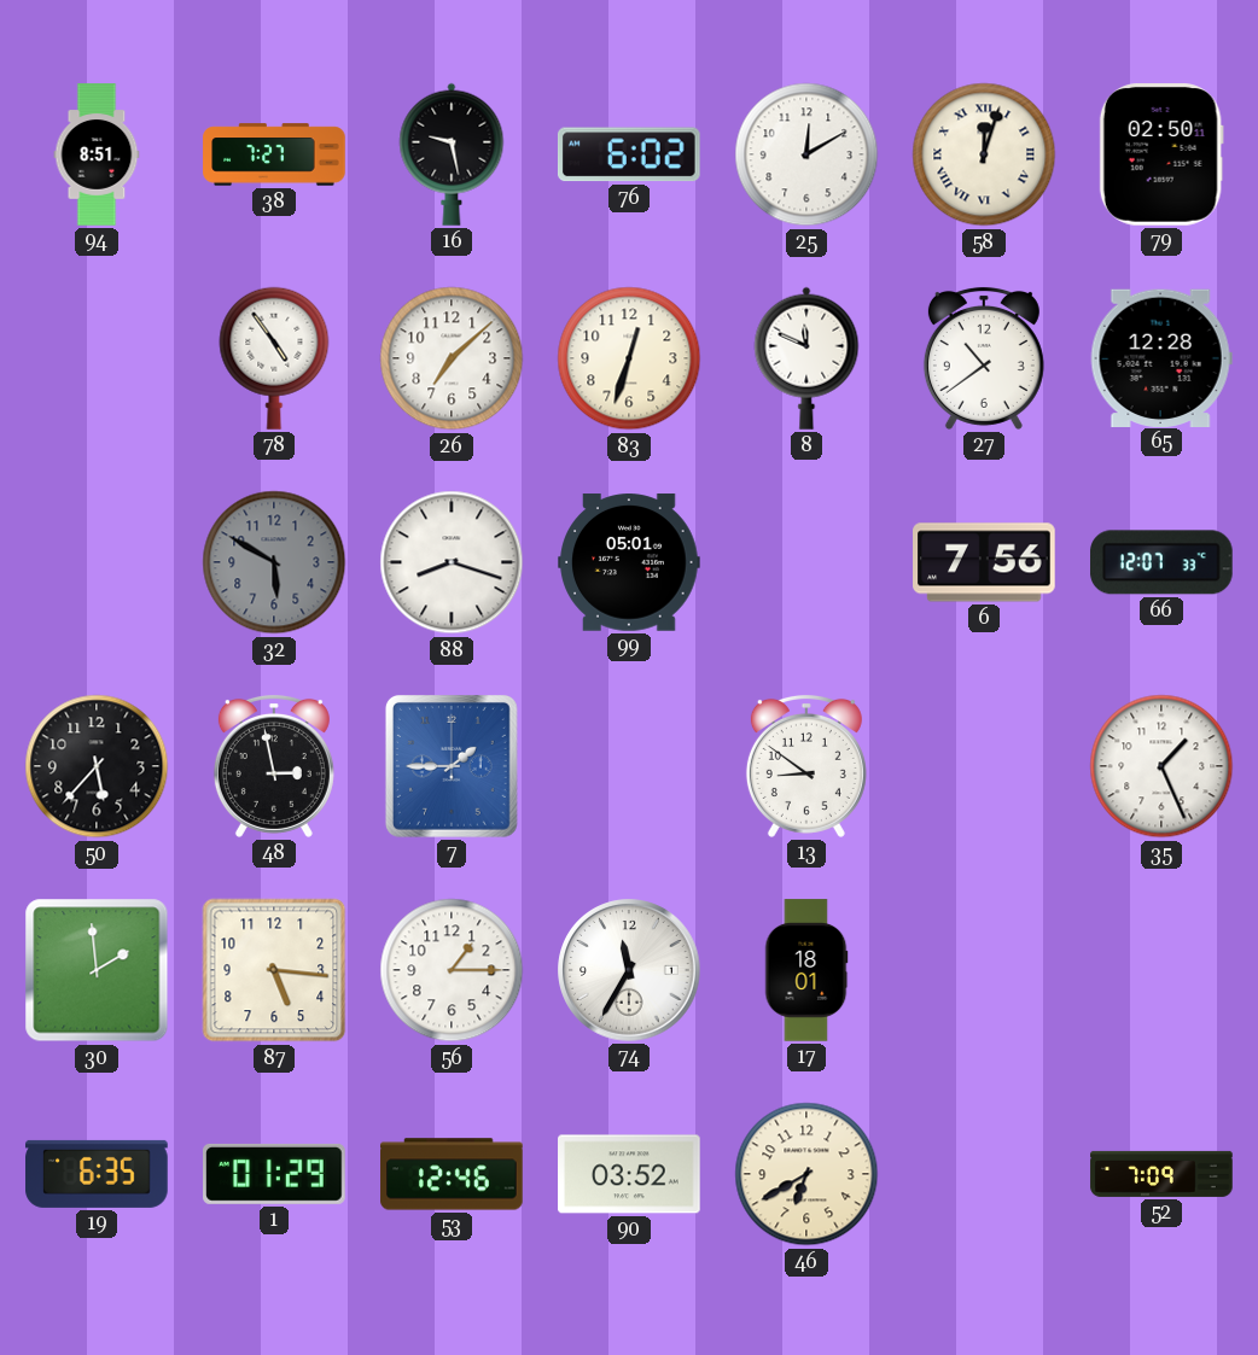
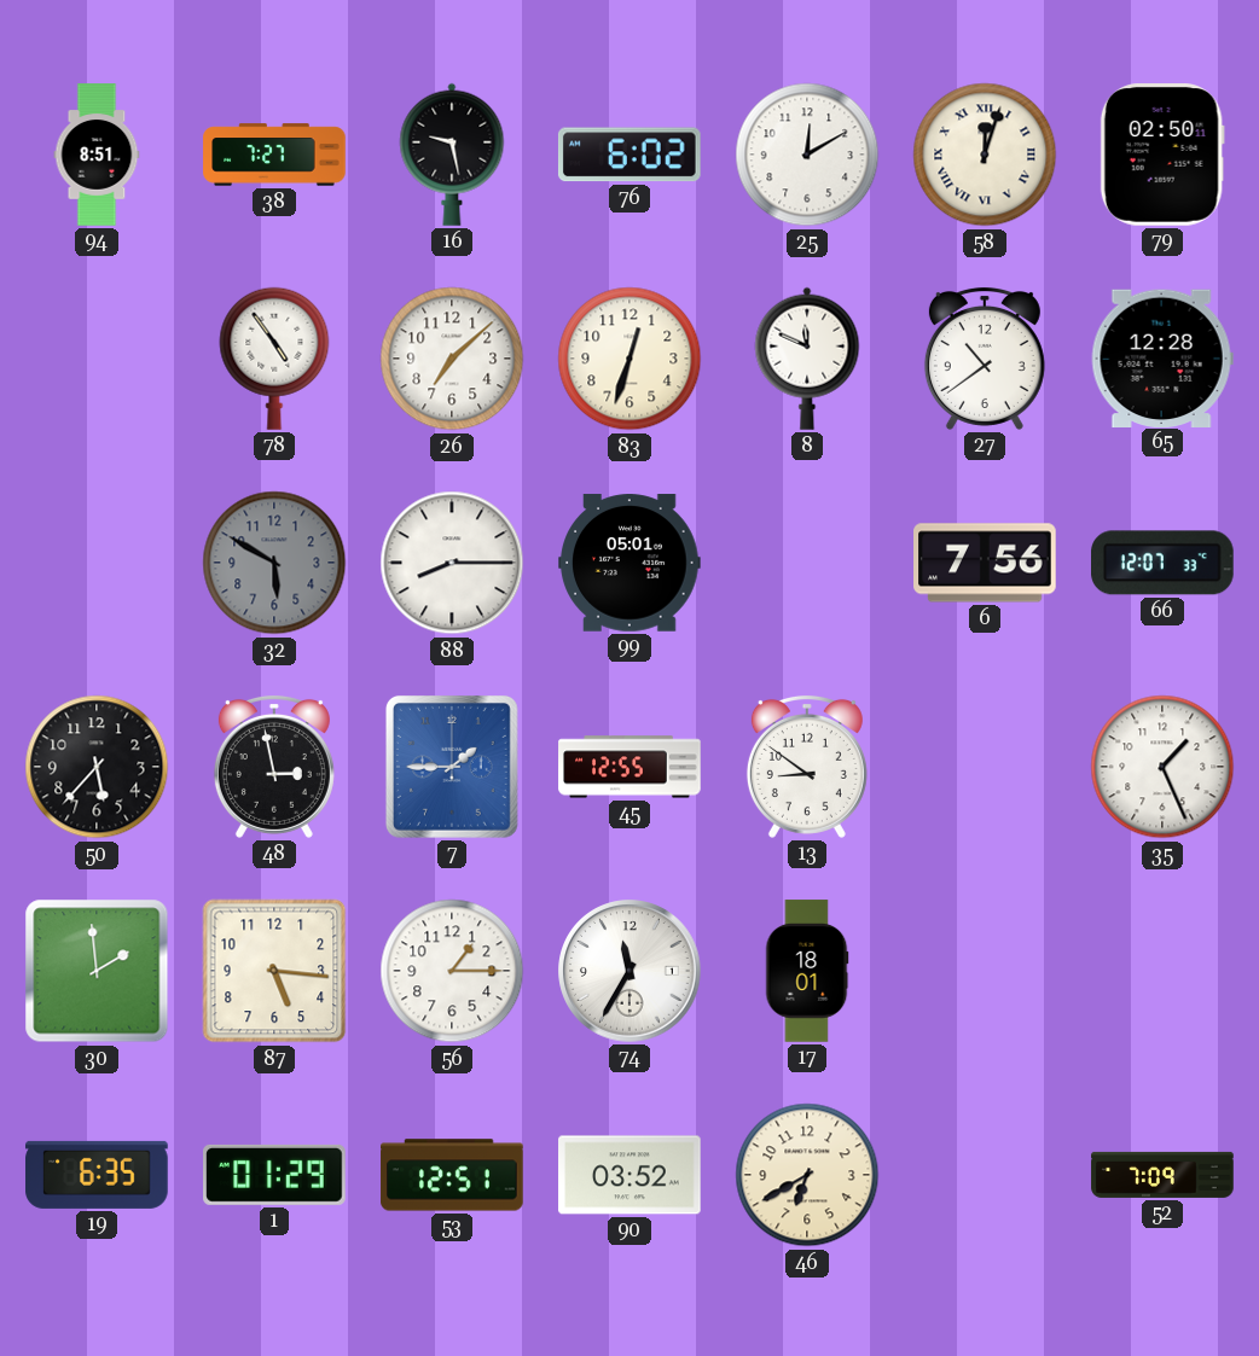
88: 8:18 -> 8:15
45: none -> 12:55
53: 12:46 -> 12:51
